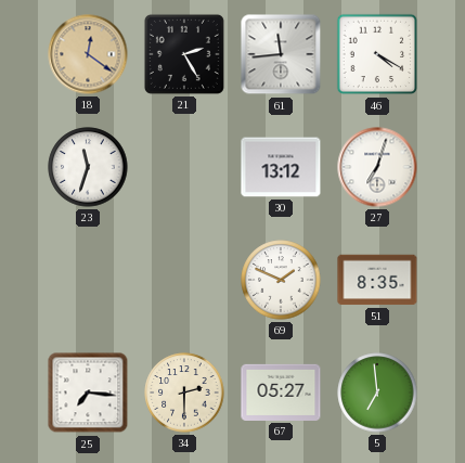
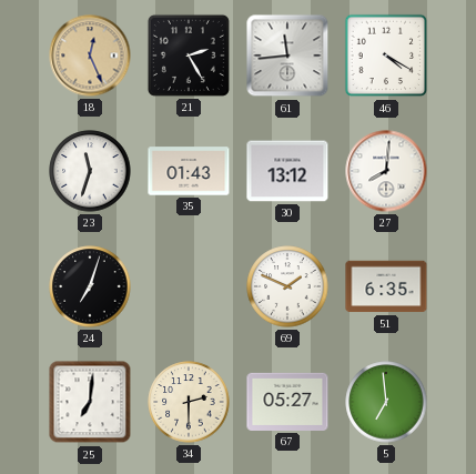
18: 12:21 -> 12:26
35: none -> 01:43
27: 7:03 -> 8:01
24: none -> 7:03
51: 8:35 -> 6:35
25: 7:16 -> 7:01
